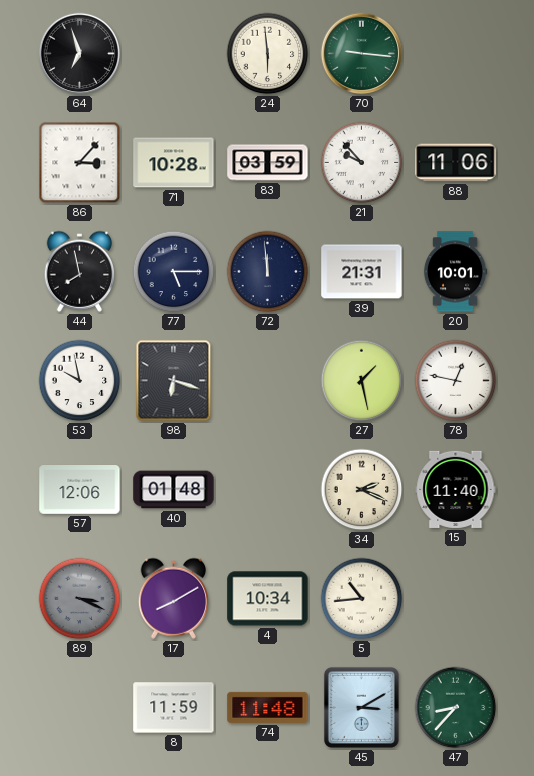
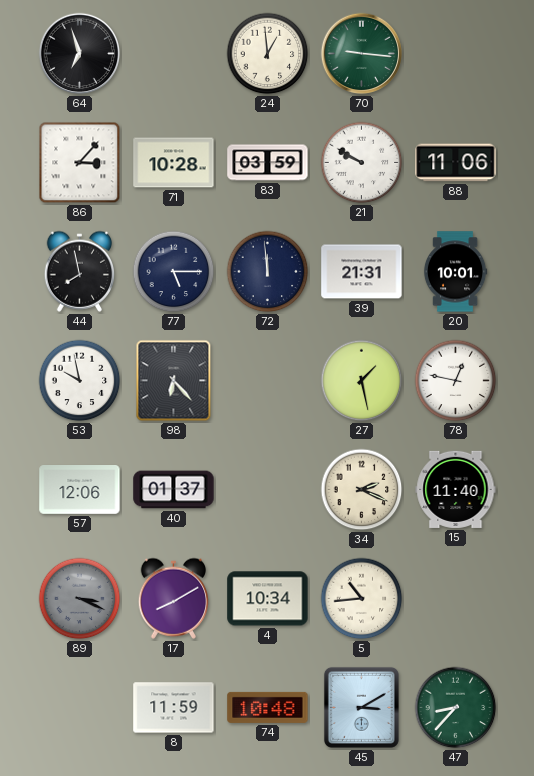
24: 5:59 -> 12:59
21: 9:53 -> 9:50
98: 6:18 -> 6:23
40: 01:48 -> 01:37
74: 11:48 -> 10:48
